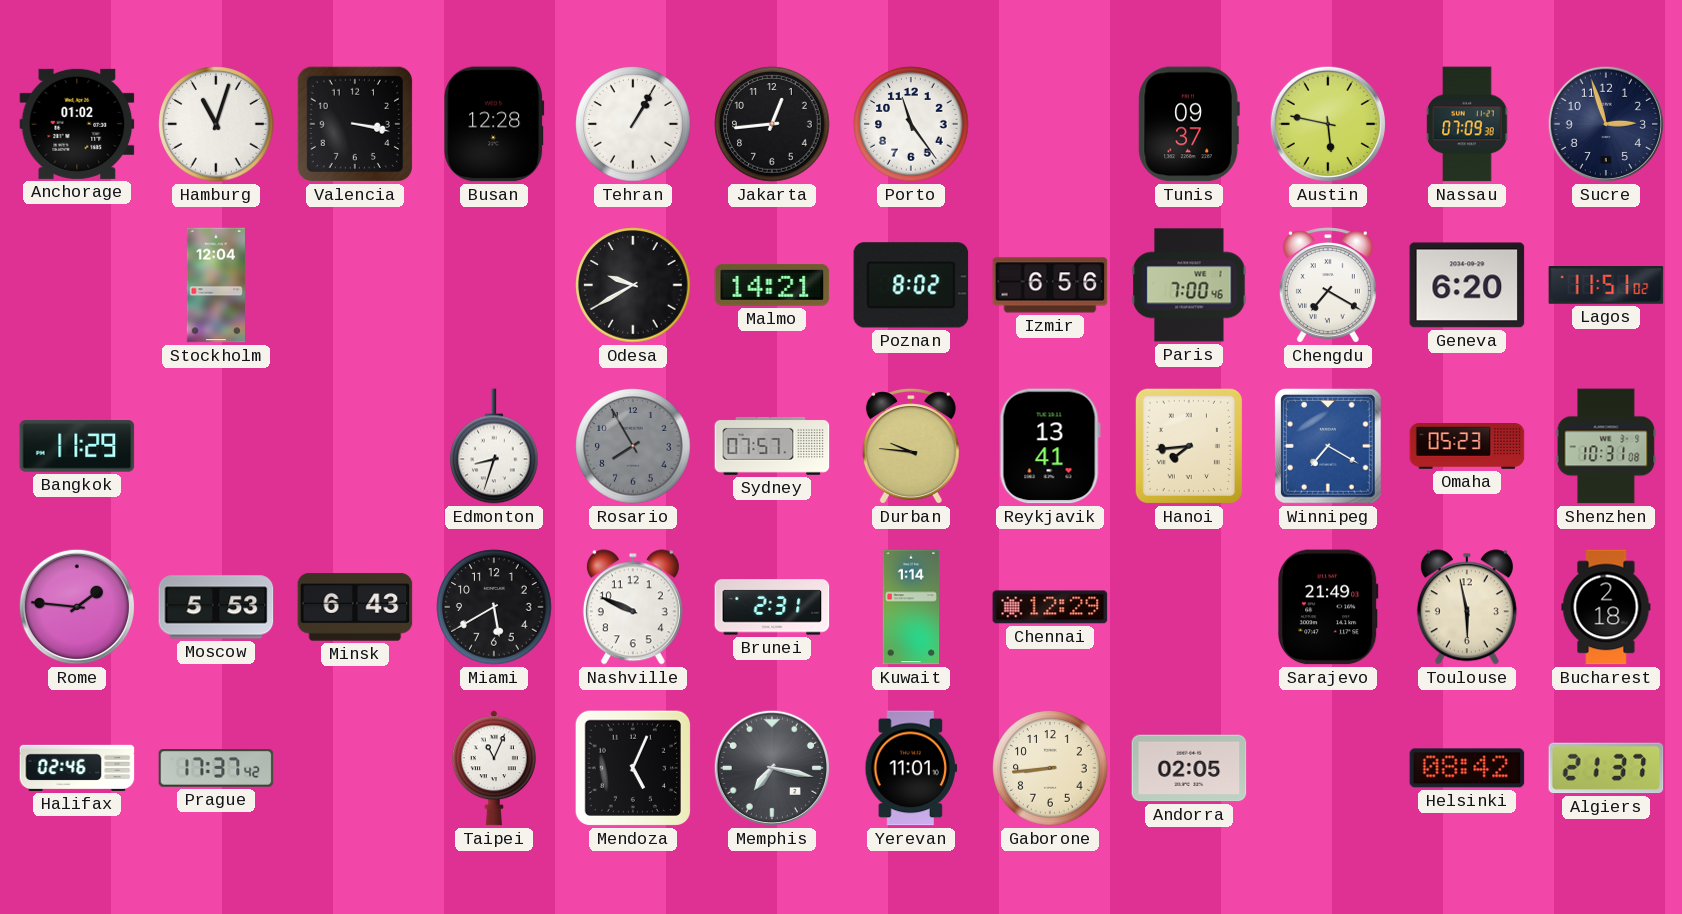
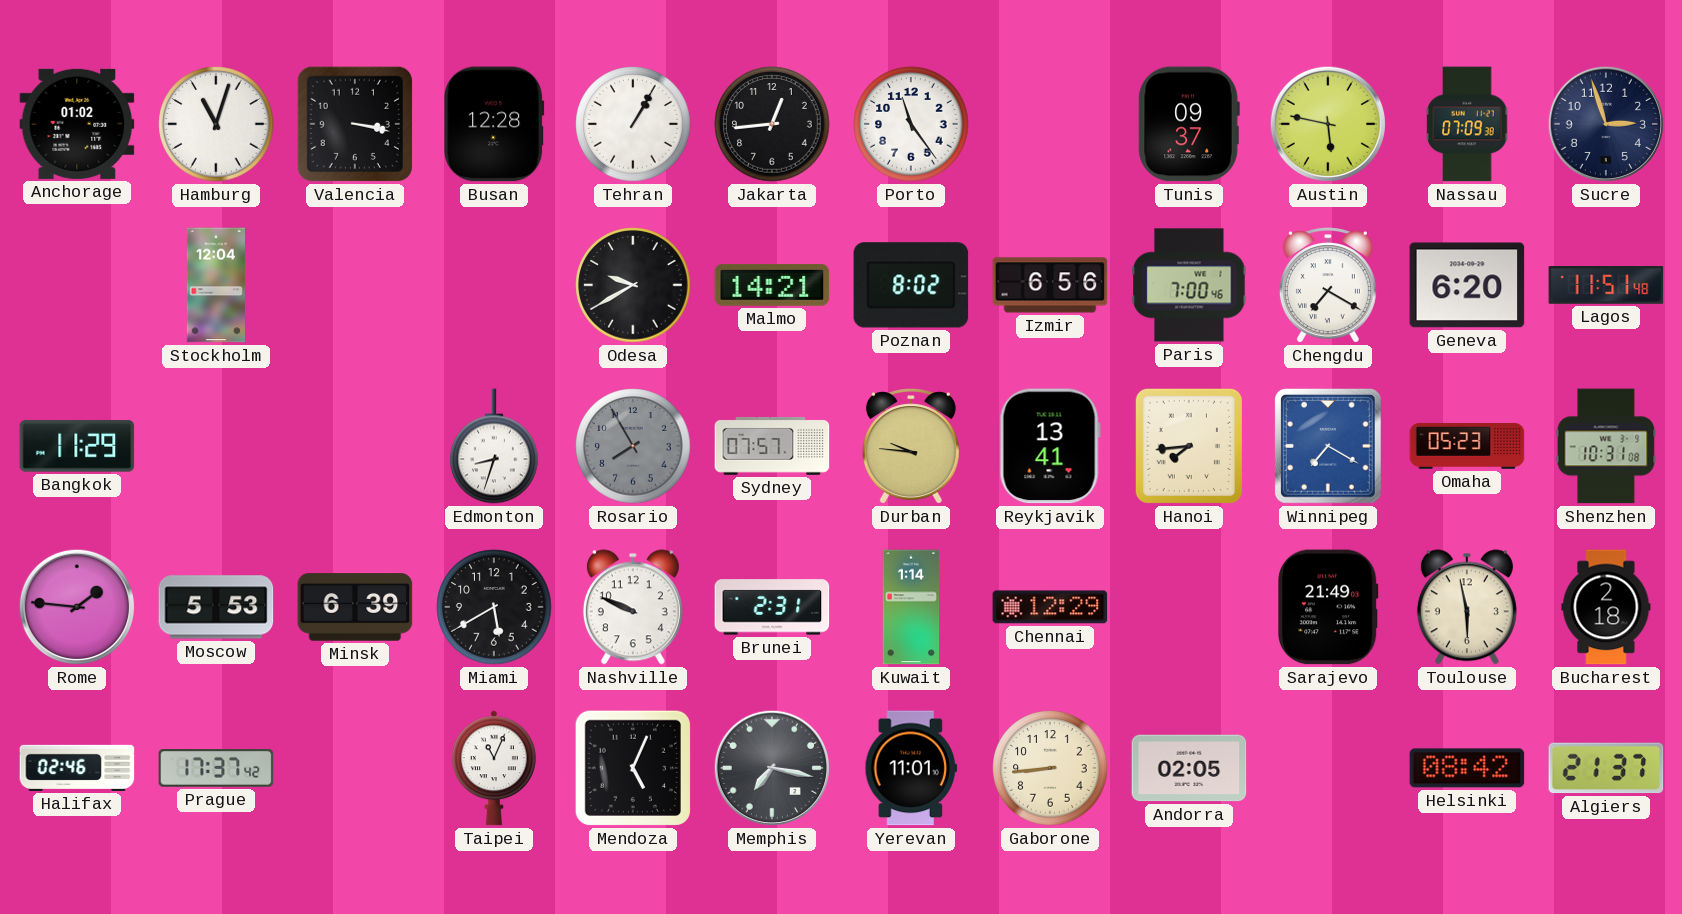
Lagos: 11:51:02 -> 11:51:48
Minsk: 6:43 -> 6:39
